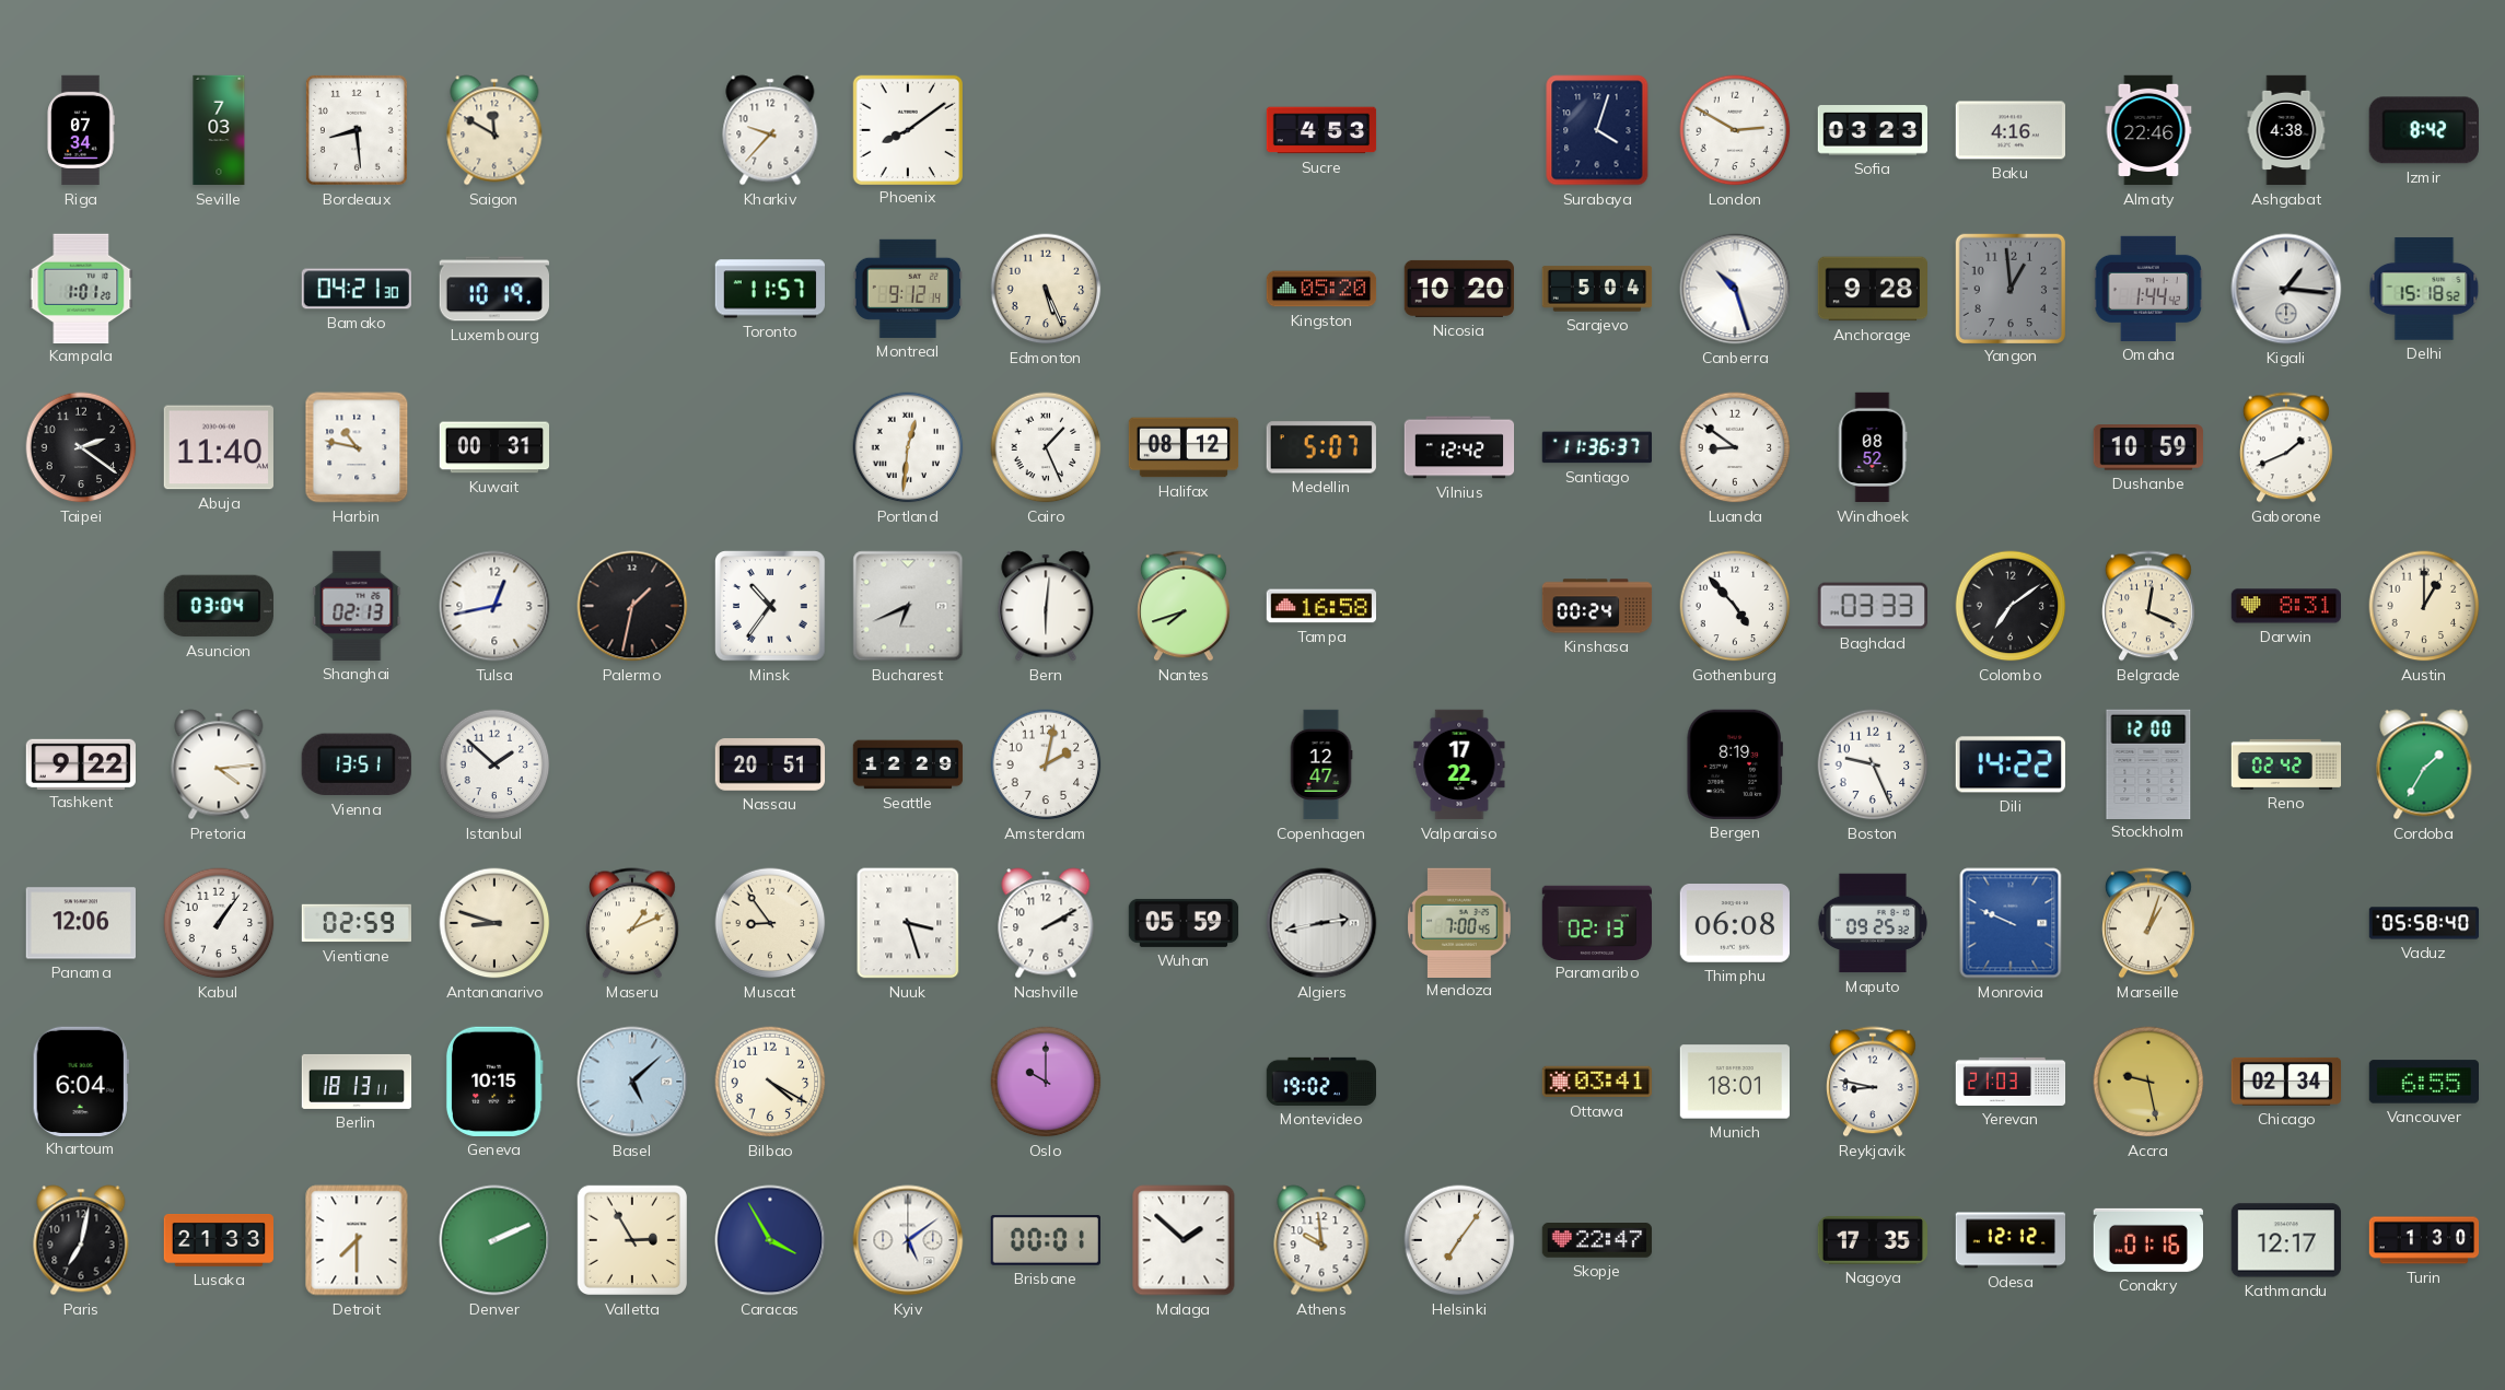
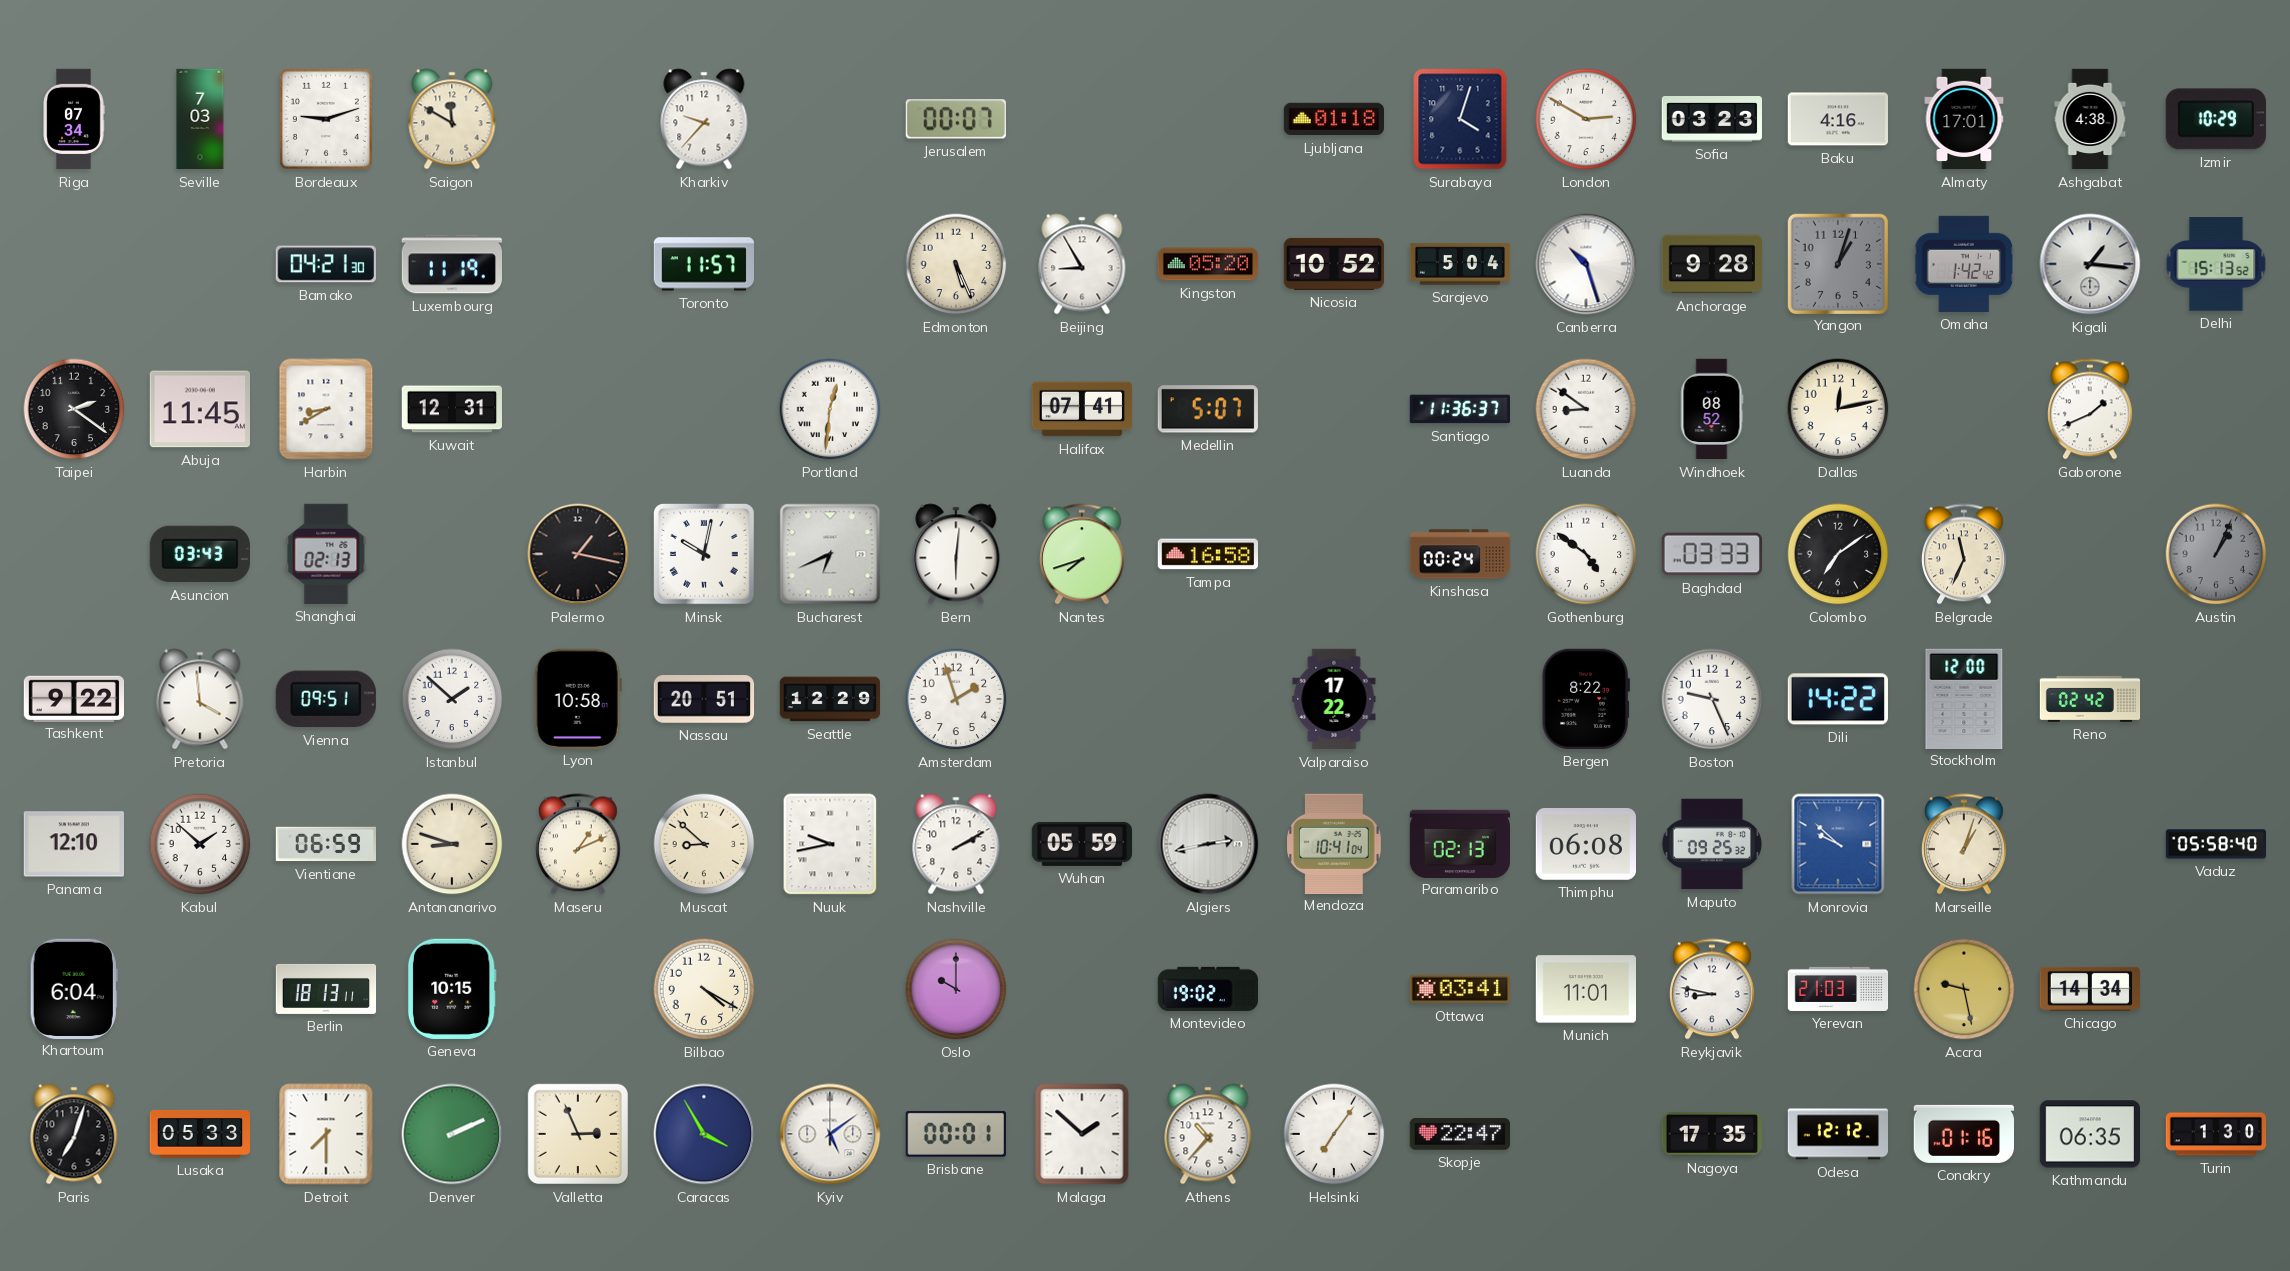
Bordeaux: 8:29 -> 9:12
Phoenix: 8:09 -> none
Jerusalem: none -> 00:07
Sucre: 4:53 -> none
Ljubljana: none -> 01:18
Almaty: 22:46 -> 17:01
Izmir: 8:42 -> 10:29
Kampala: 1:01 -> none
Luxembourg: 10:19 -> 11:19
Montreal: 9:12 -> none
Beijing: none -> 8:55
Nicosia: 10:20 -> 10:52
Yangon: 12:59 -> 1:03
Omaha: 1:44 -> 1:42
Delhi: 15:18 -> 15:13
Abuja: 11:40 -> 11:45
Harbin: 10:47 -> 8:40
Kuwait: 00:31 -> 12:31
Cairo: 1:26 -> none
Halifax: 08:12 -> 07:41
Vilnius: 12:42 -> none
Dallas: none -> 12:13
Dushanbe: 10:59 -> none
Asuncion: 03:04 -> 03:43
Tulsa: 12:43 -> none
Palermo: 1:32 -> 1:17
Minsk: 10:36 -> 10:02
Gothenburg: 4:53 -> 4:51
Belgrade: 12:19 -> 11:34
Darwin: 8:31 -> none
Austin: 1:00 -> 1:04
Austin dial: cream -> grey
Pretoria: 4:14 -> 3:59
Vienna: 13:51 -> 09:51
Lyon: none -> 10:58
Amsterdam: 2:02 -> 1:57
Copenhagen: 12:47 -> none
Bergen: 8:19 -> 8:22
Cordoba: 1:35 -> none
Panama: 12:06 -> 12:10
Kabul: 1:06 -> 1:52
Vientiane: 02:59 -> 06:59
Muscat: 8:54 -> 8:52
Nuuk: 3:27 -> 9:43
Mendoza: 7:00 -> 10:41
Monrovia: 9:49 -> 9:52
Basel: 5:08 -> none
Munich: 18:01 -> 11:01
Chicago: 02:34 -> 14:34
Vancouver: 6:55 -> none
Paris: 7:02 -> 7:03
Lusaka: 21:33 -> 05:33
Valletta: 2:55 -> 2:56
Athens: 9:59 -> 10:37
Kathmandu: 12:17 -> 06:35
